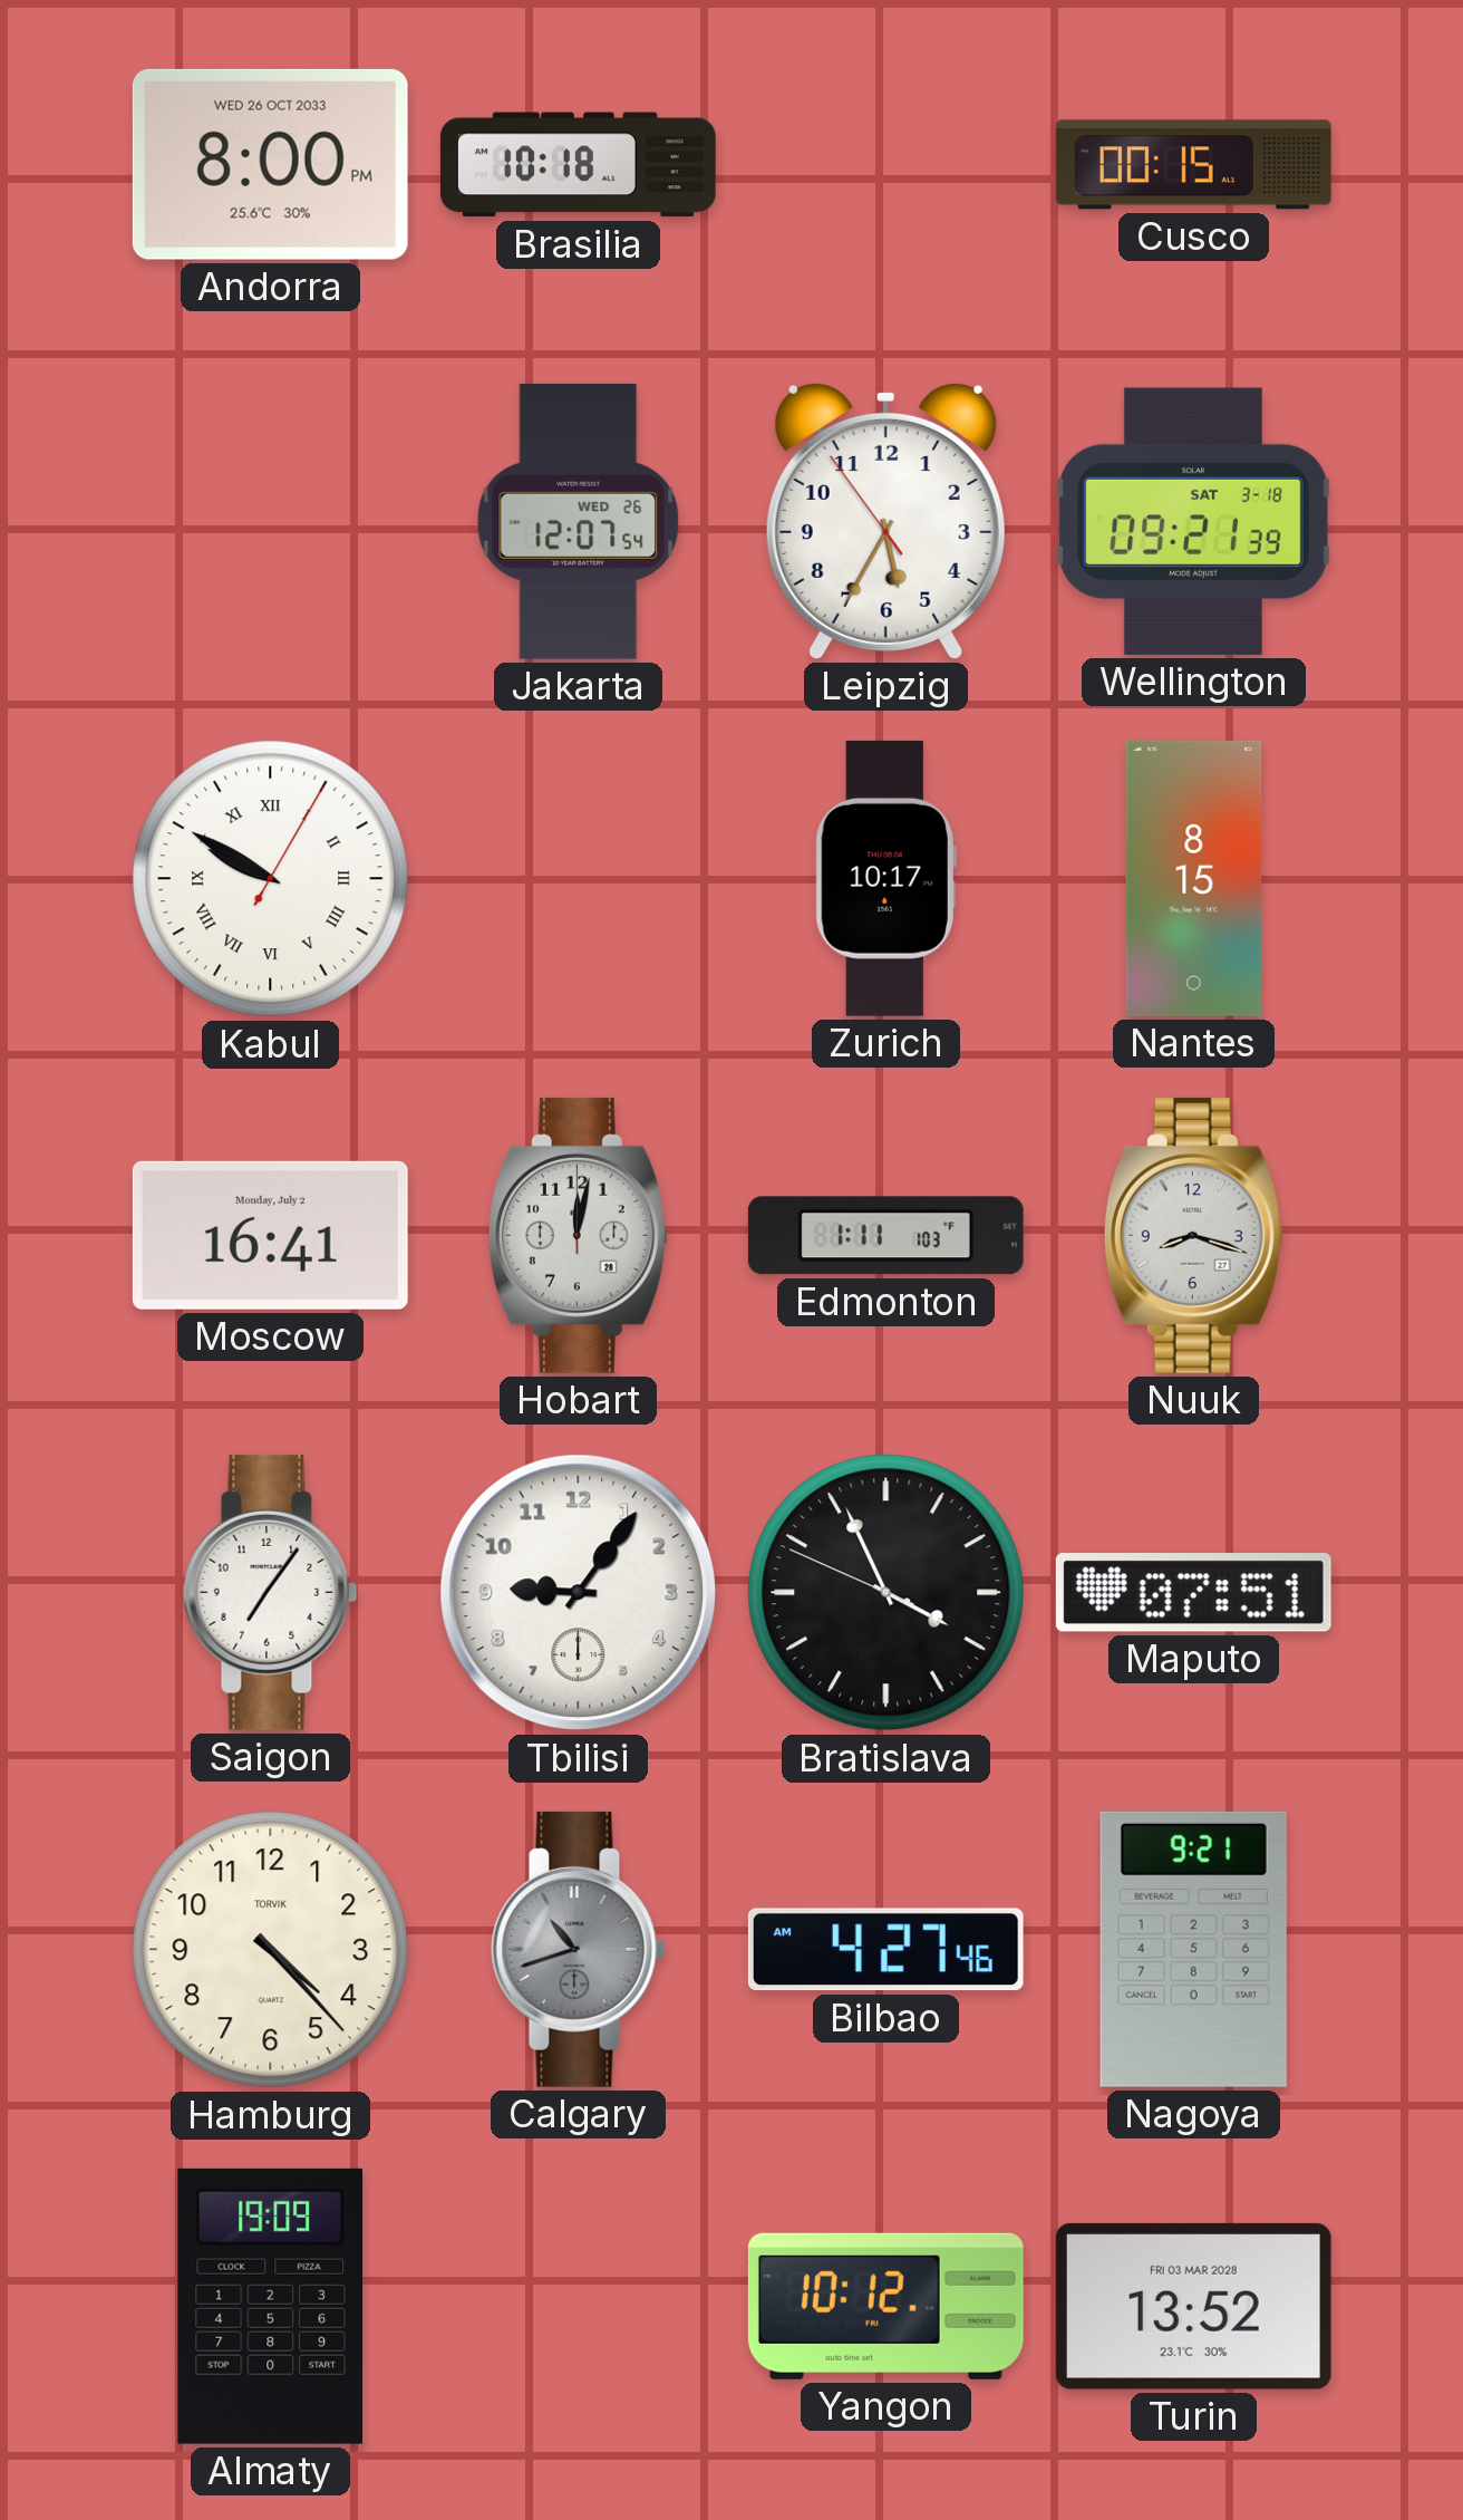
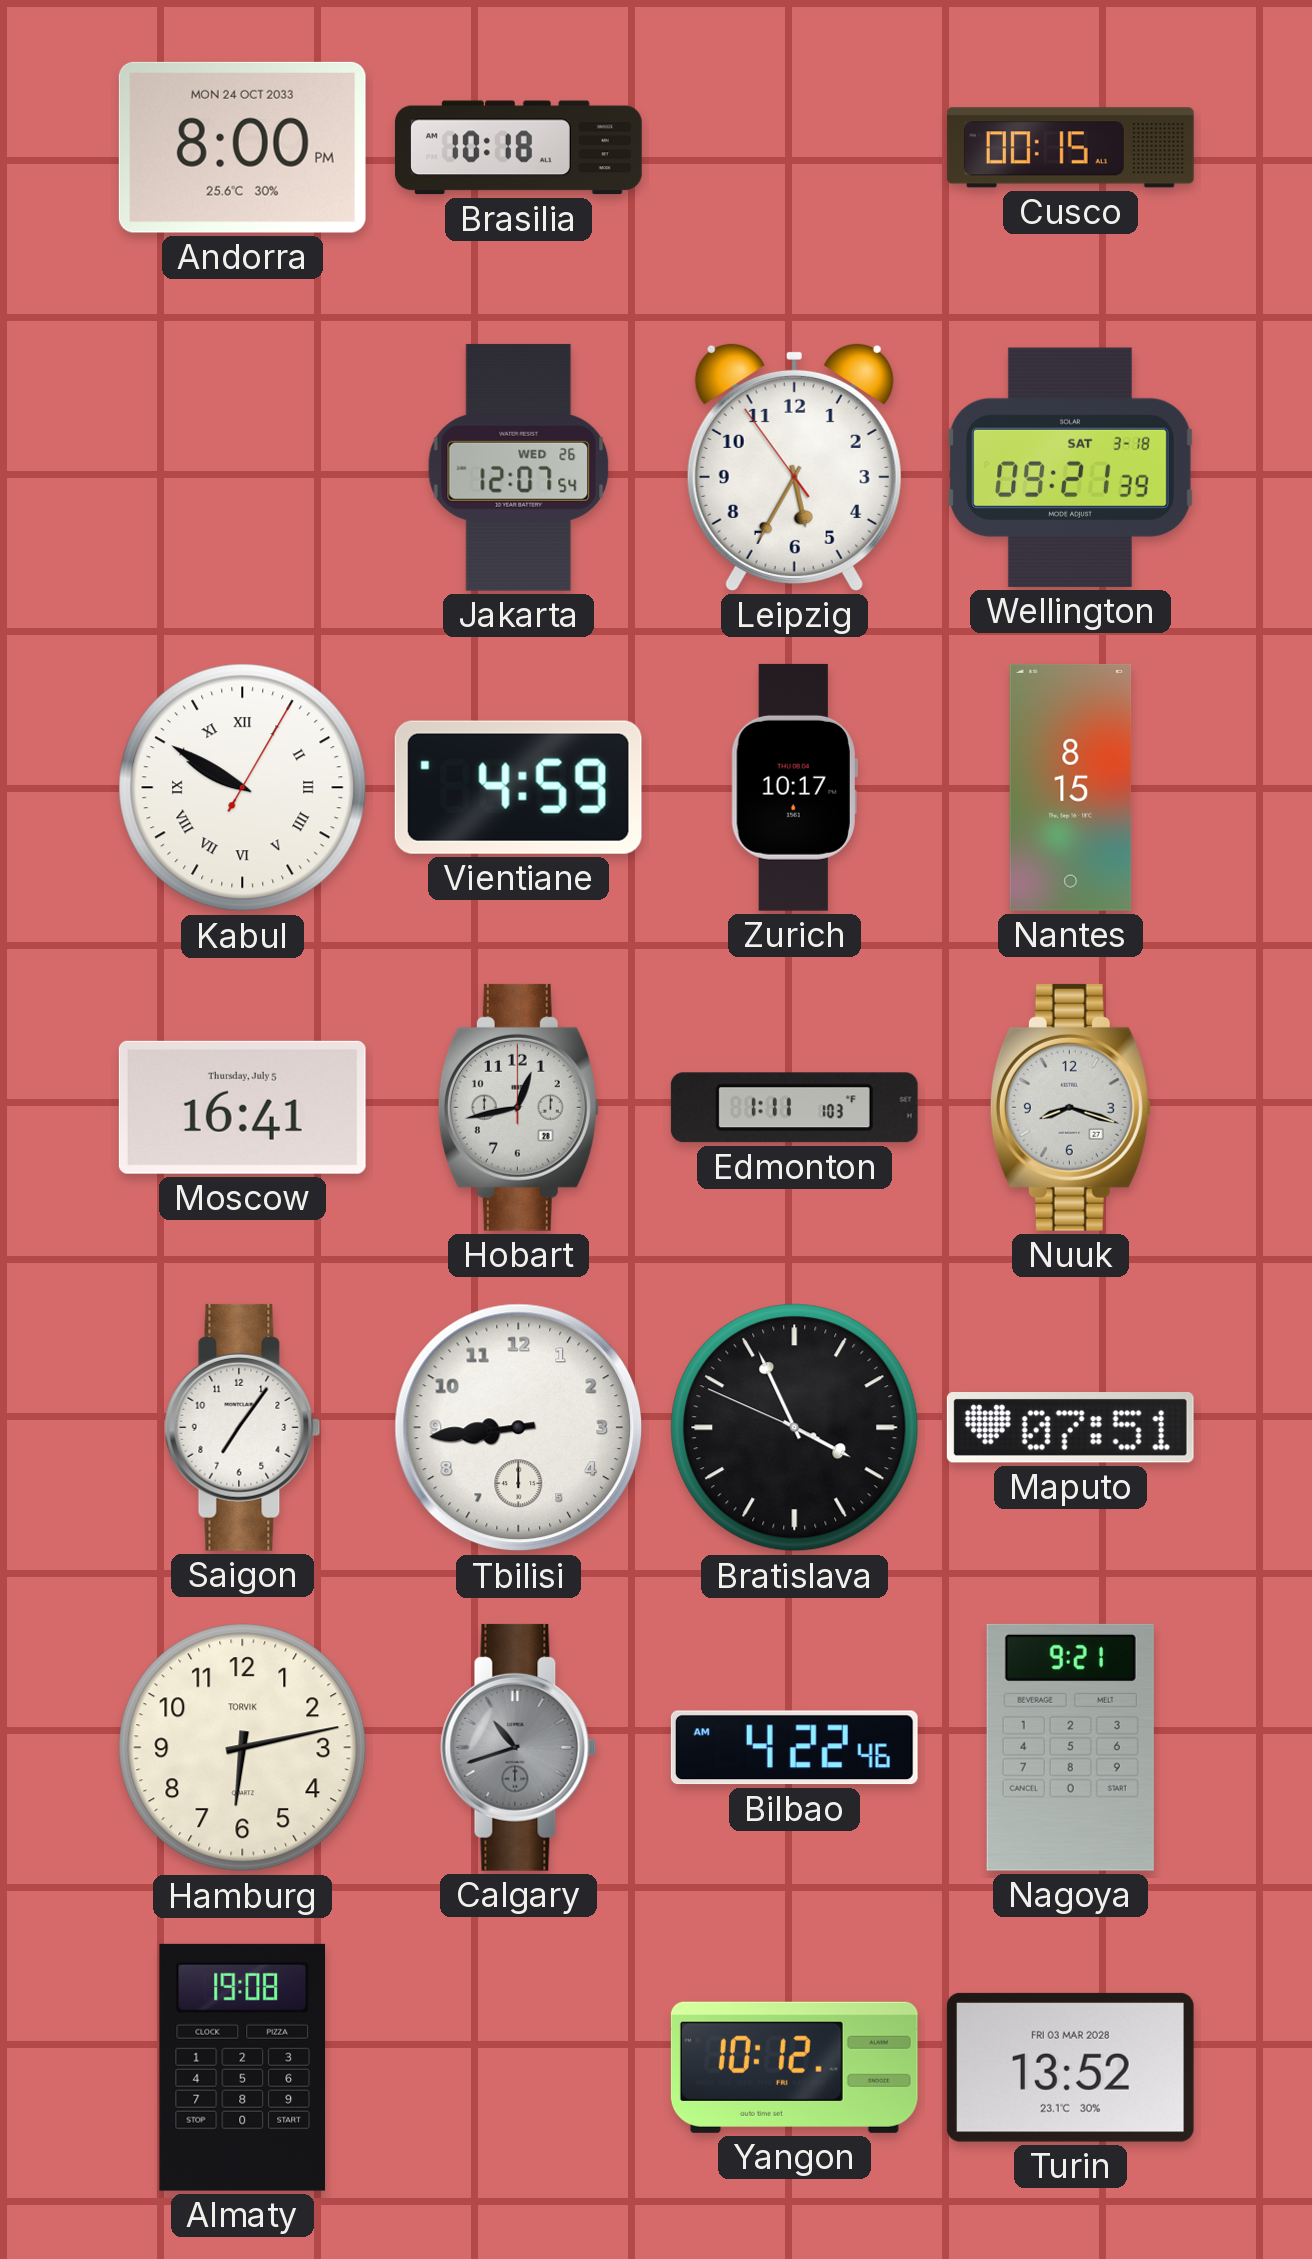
Andorra date: WED 26 OCT 2033 -> MON 24 OCT 2033
Vientiane: none -> 4:59
Moscow date: Monday, July 2 -> Thursday, July 5
Hobart: 12:02 -> 12:43
Tbilisi: 9:06 -> 8:44
Hamburg: 4:23 -> 6:13
Bilbao: 4:27 -> 4:22
Almaty: 19:09 -> 19:08
